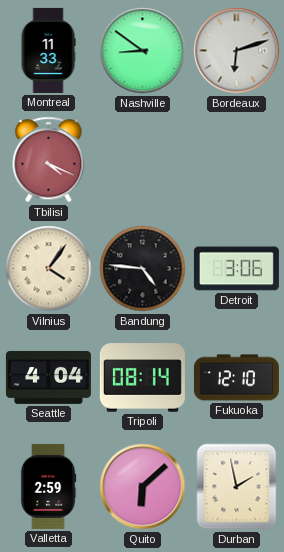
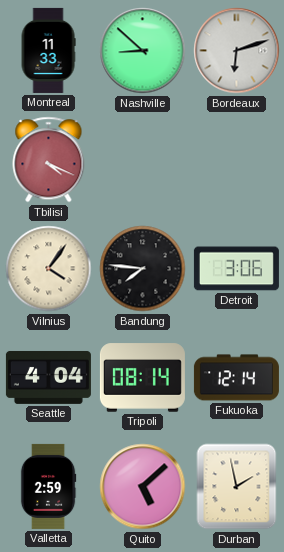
Nashville: 8:51 -> 8:52
Bandung: 4:46 -> 7:46
Fukuoka: 12:10 -> 12:14
Quito: 6:08 -> 5:08
